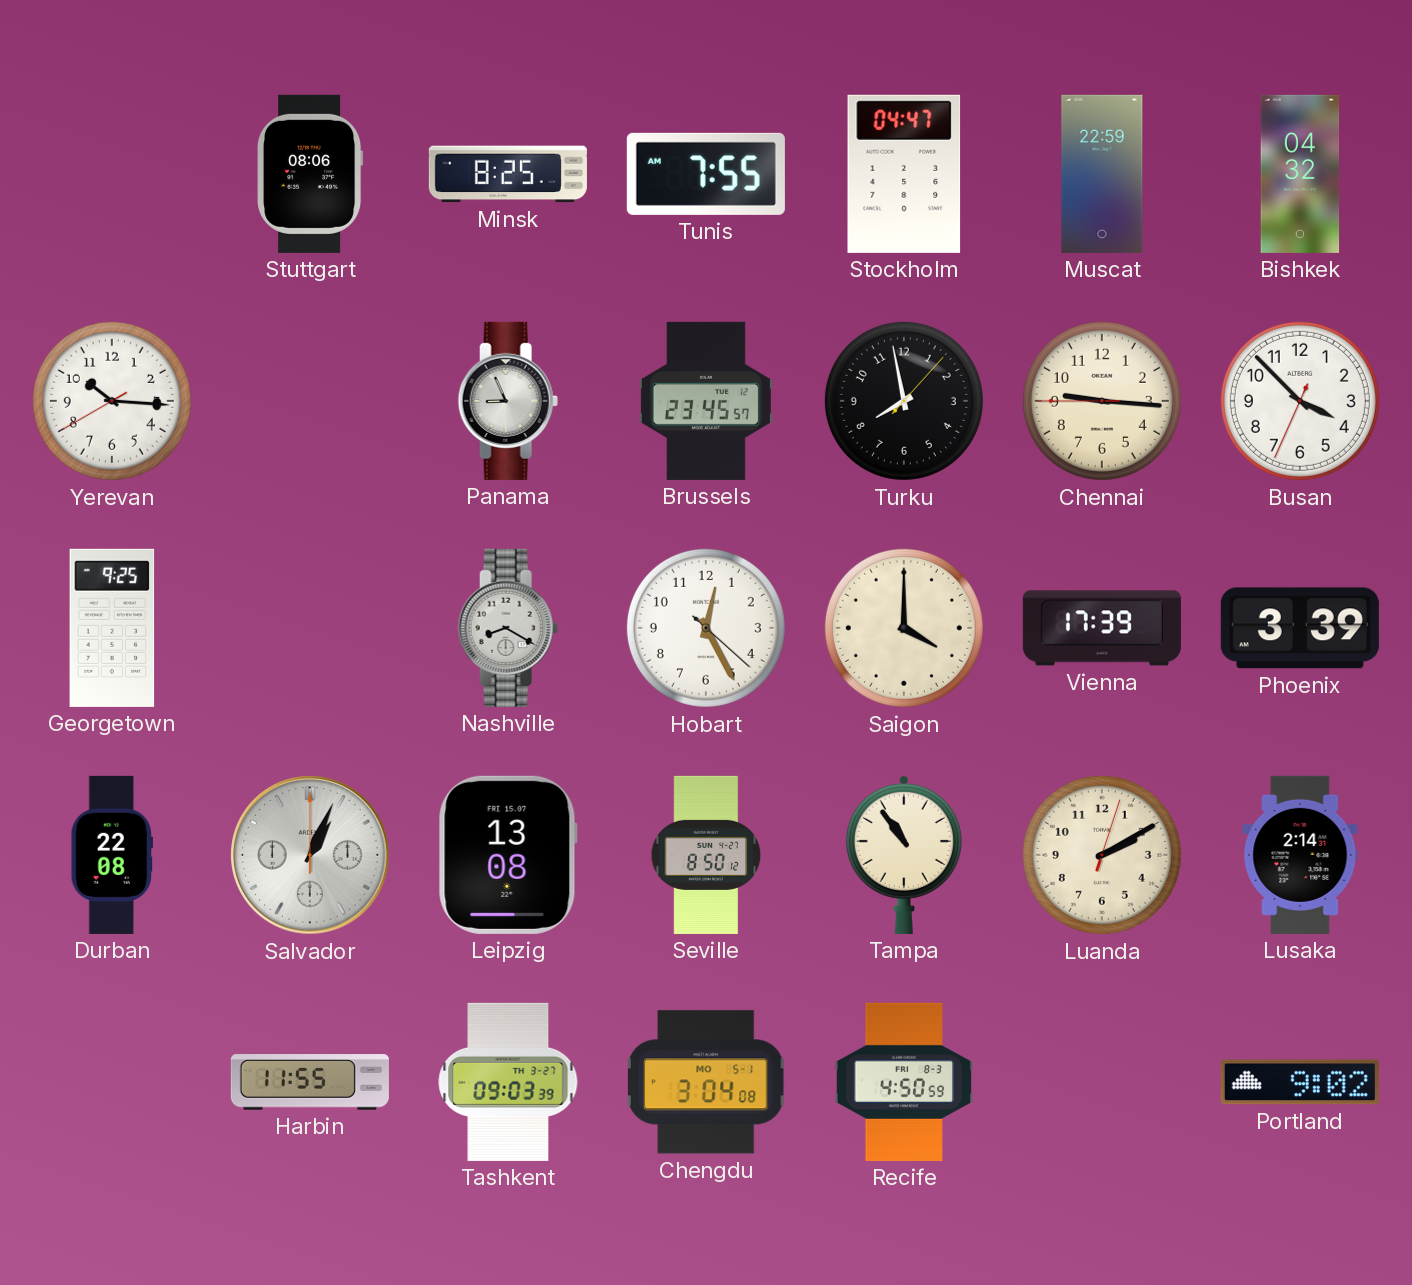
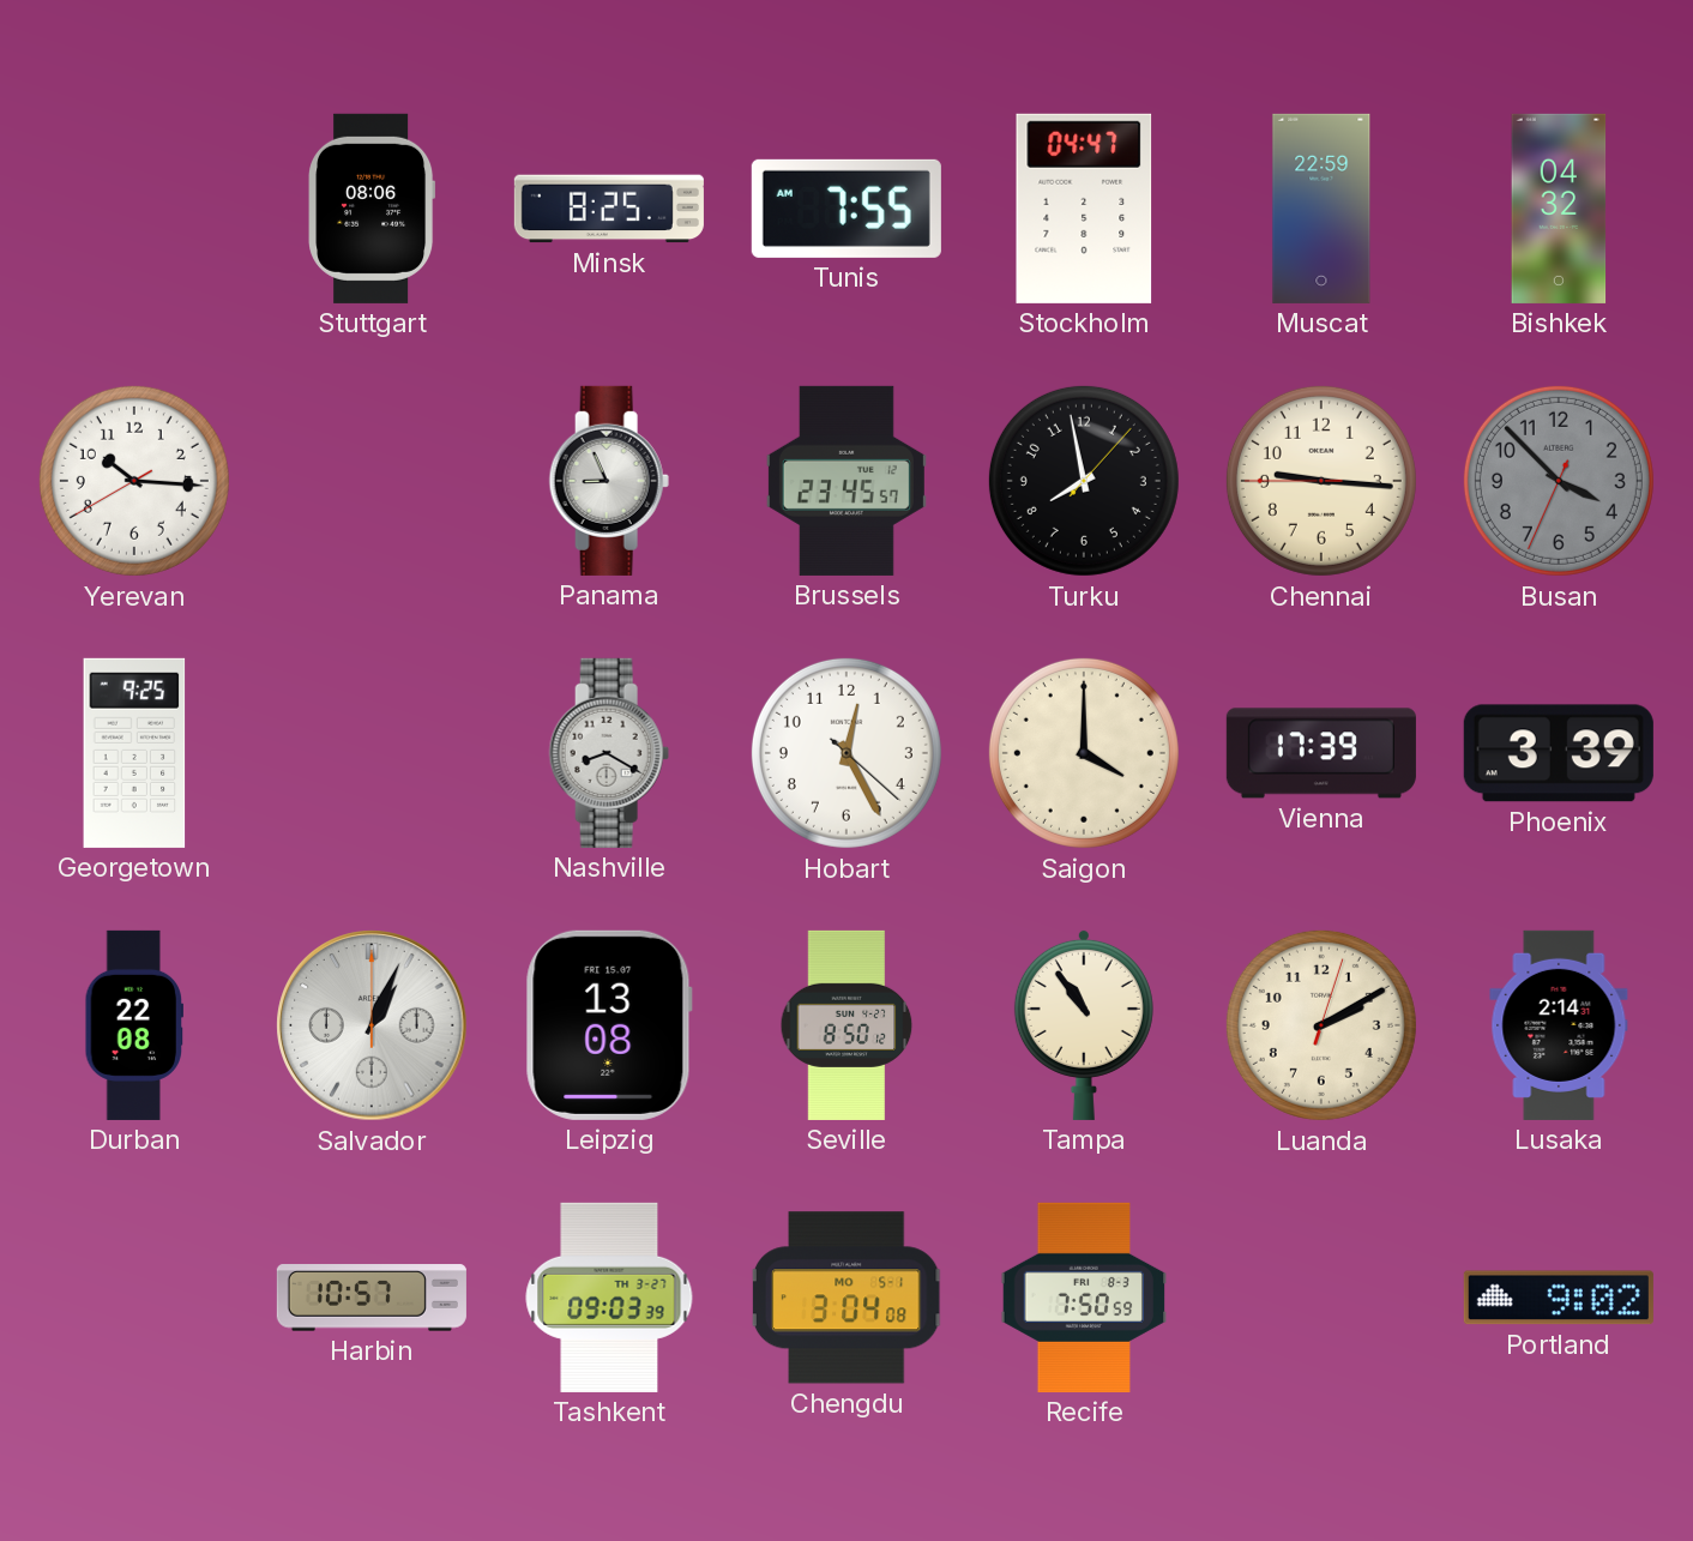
Busan dial: white -> grey
Harbin: 11:55 -> 10:57
Recife: 4:50 -> 7:50
